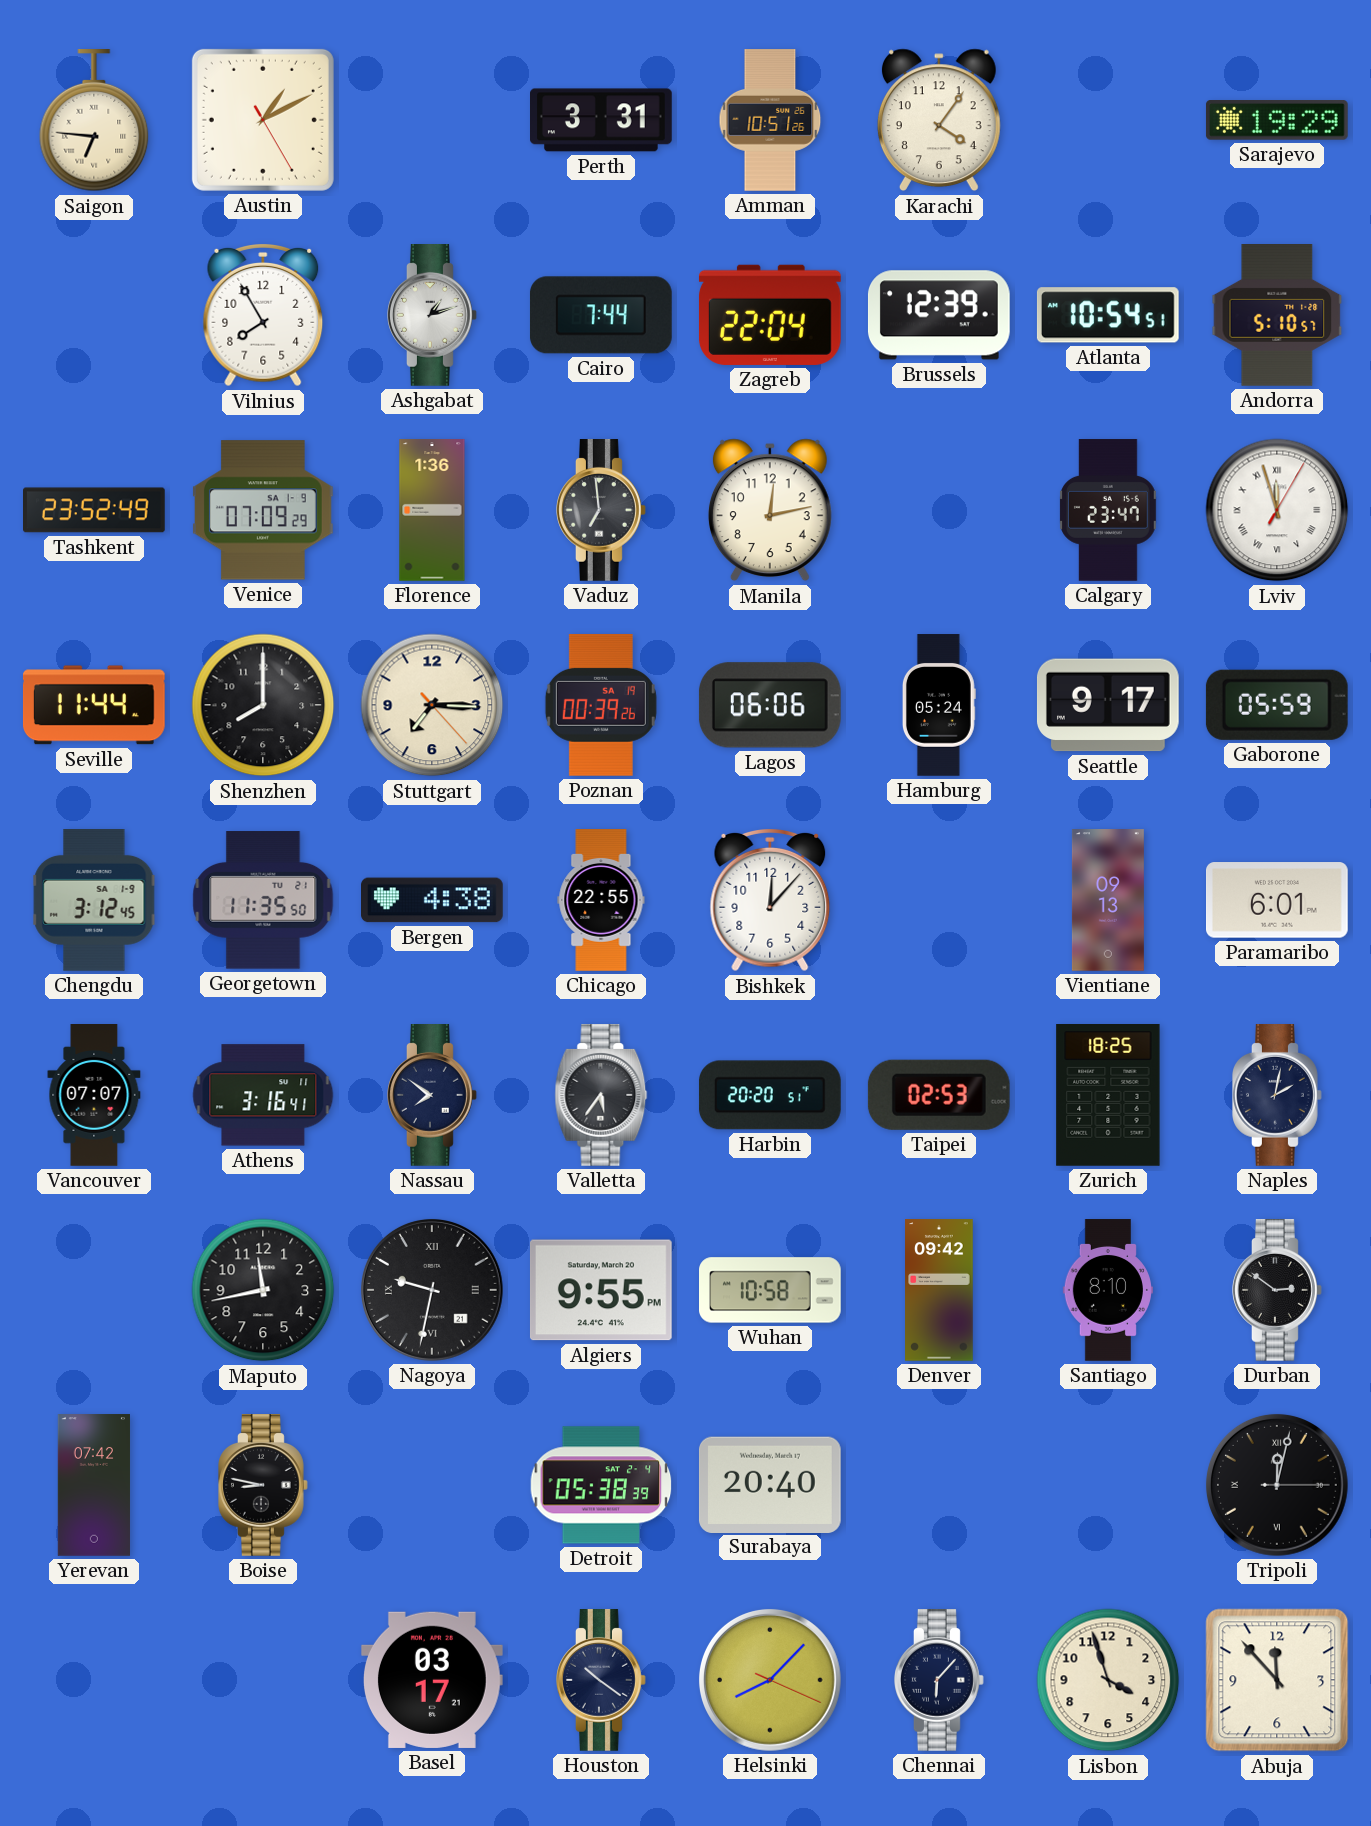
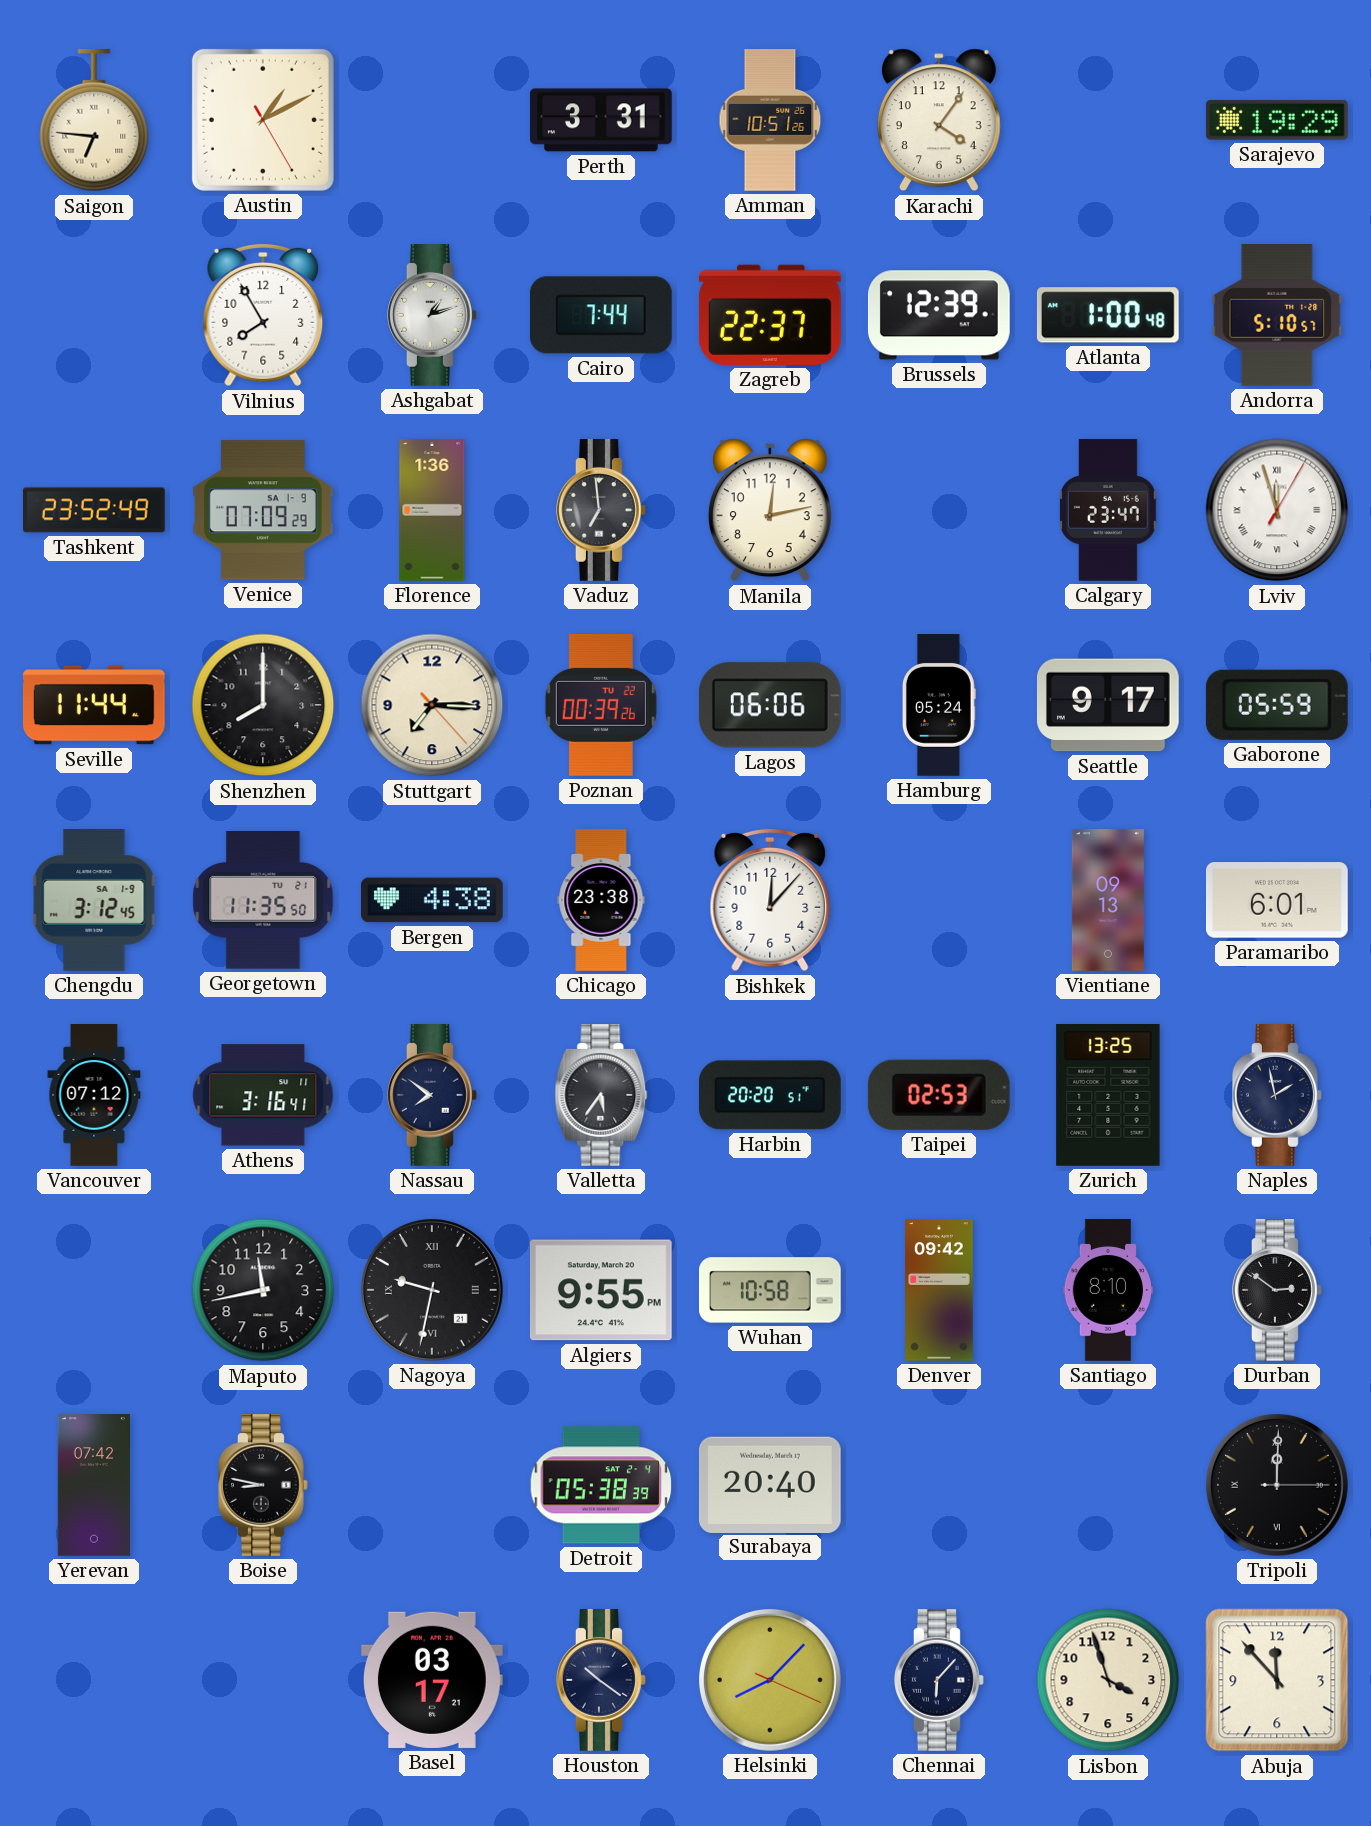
Zagreb: 22:04 -> 22:37
Atlanta: 10:54 -> 1:00
Poznan date: SA 19 -> TU 22
Chicago: 22:55 -> 23:38
Vancouver: 07:07 -> 07:12
Zurich: 18:25 -> 13:25
Naples: 2:02 -> 1:58
Tripoli: 12:02 -> 12:00
